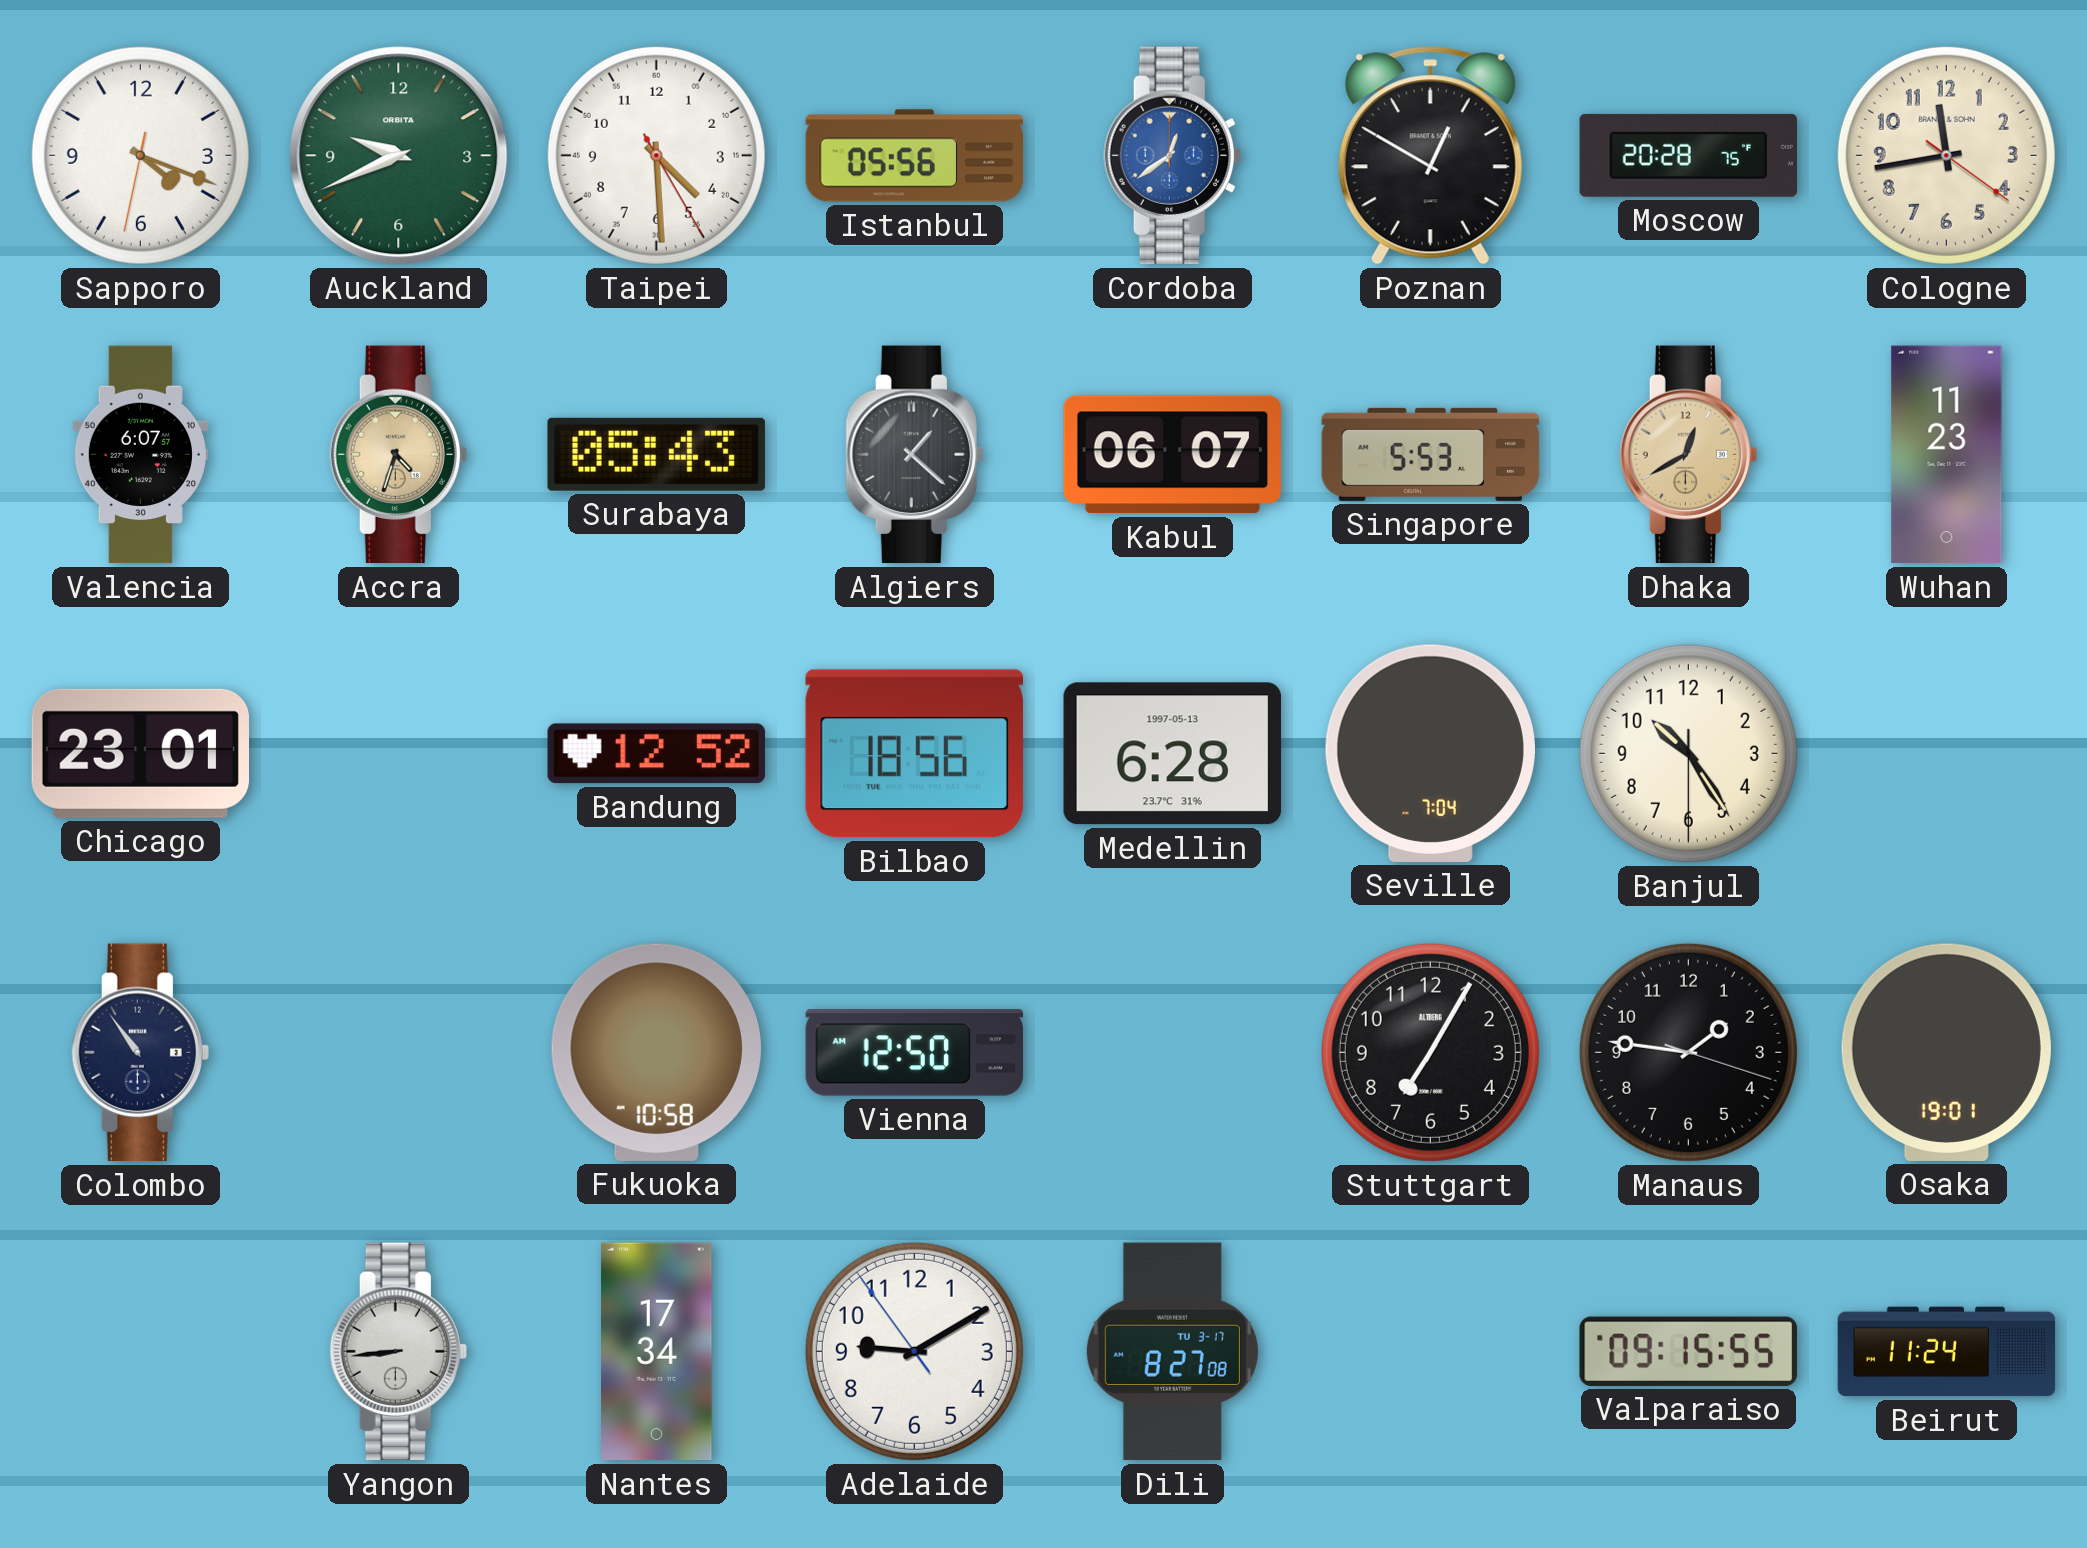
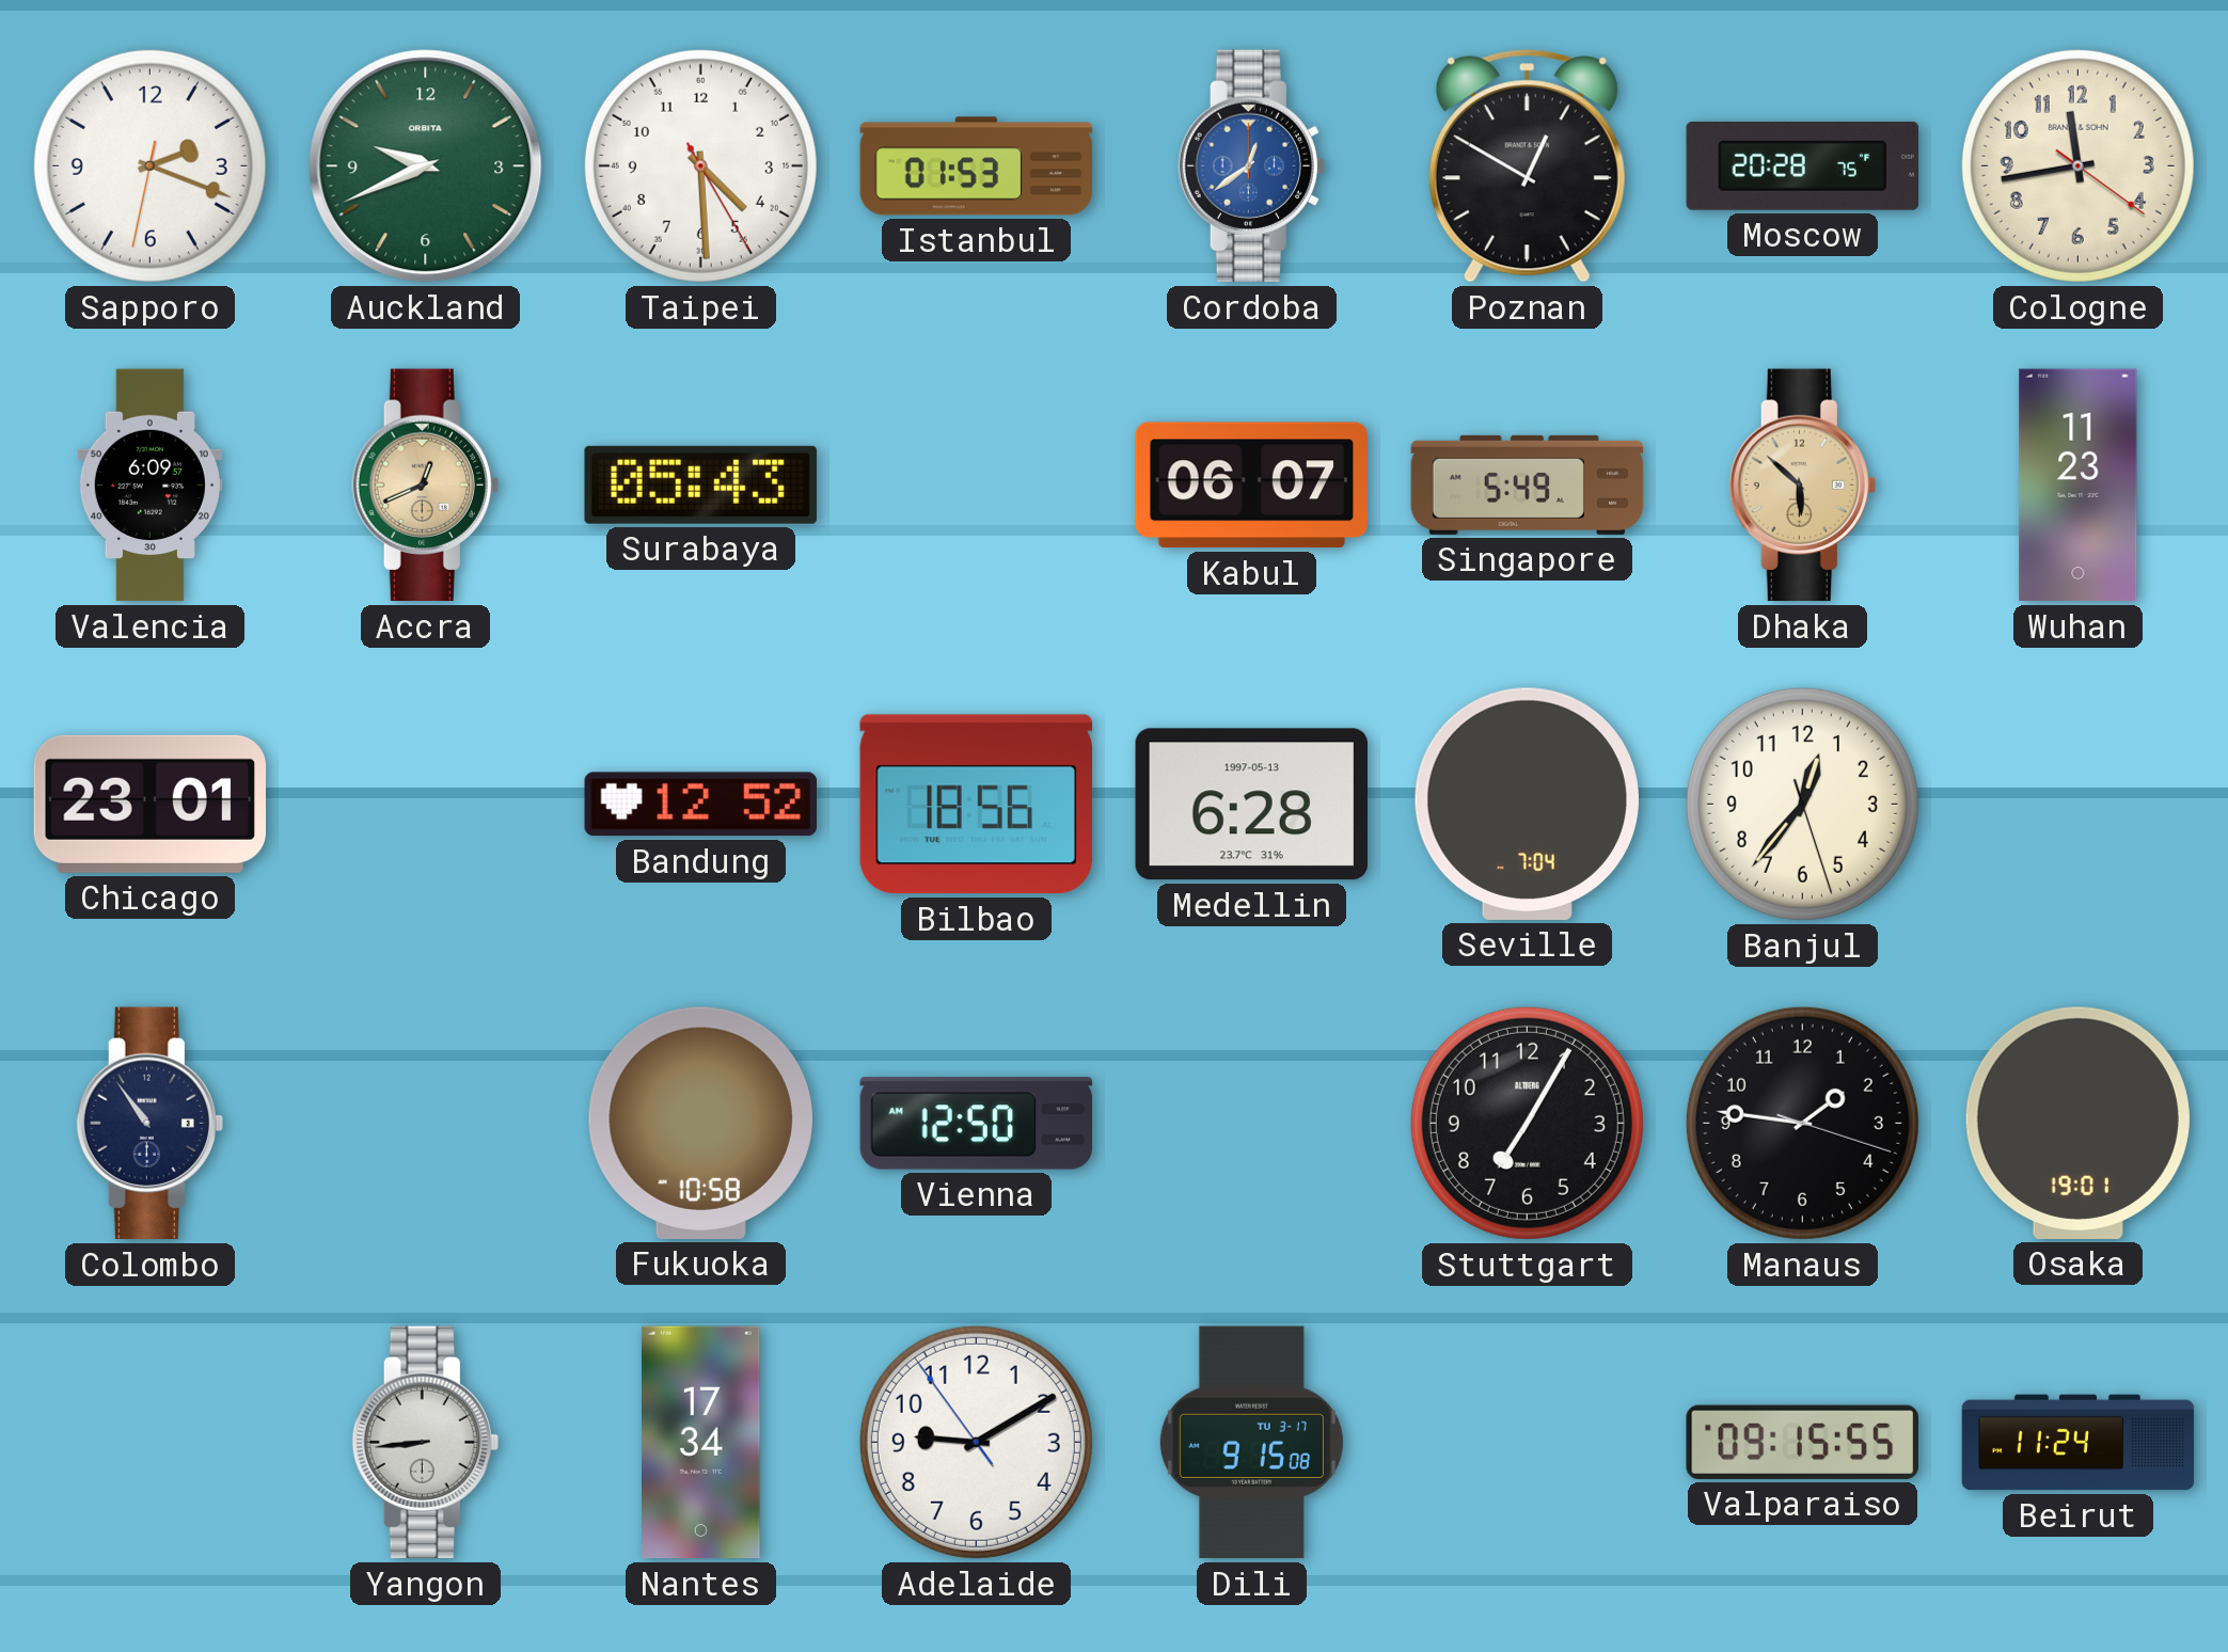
Sapporo: 4:18 -> 2:18
Istanbul: 05:56 -> 01:53
Valencia: 6:07 -> 6:09
Accra: 4:33 -> 12:41
Algiers: 1:22 -> none
Singapore: 5:53 -> 5:49
Dhaka: 12:40 -> 5:52
Banjul: 10:24 -> 12:36
Dili: 8:27 -> 9:15
